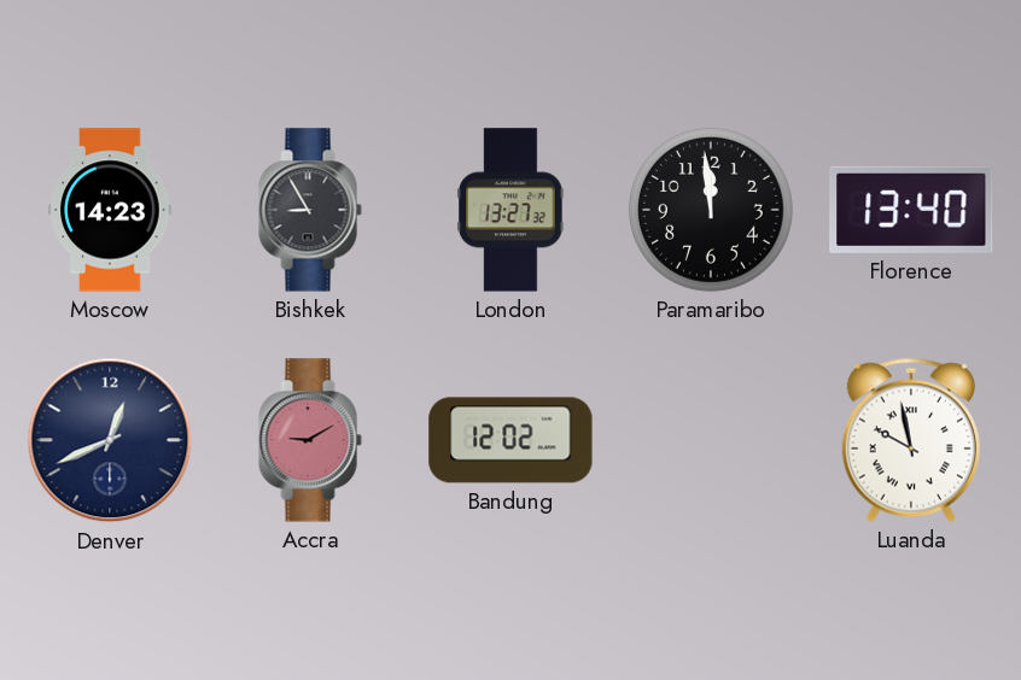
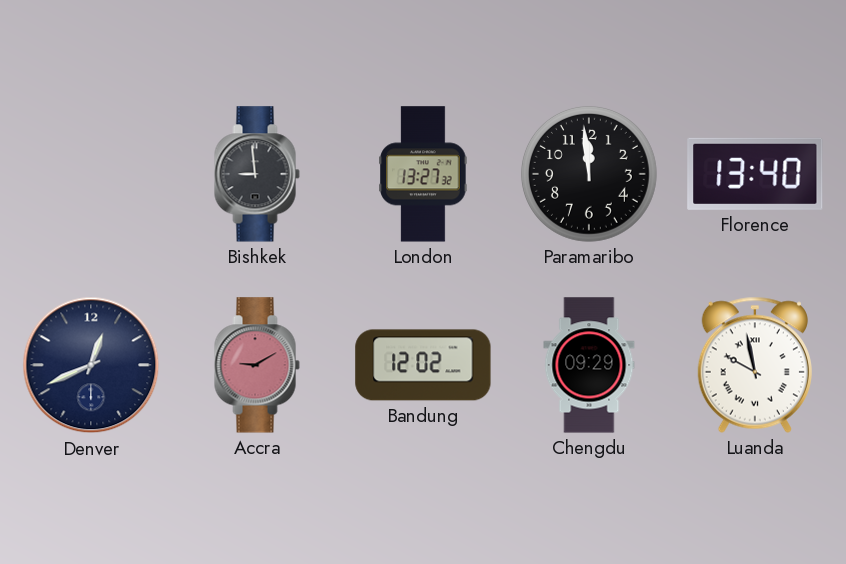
Moscow: 14:23 -> none
Bishkek: 8:55 -> 8:59
Chengdu: none -> 09:29
